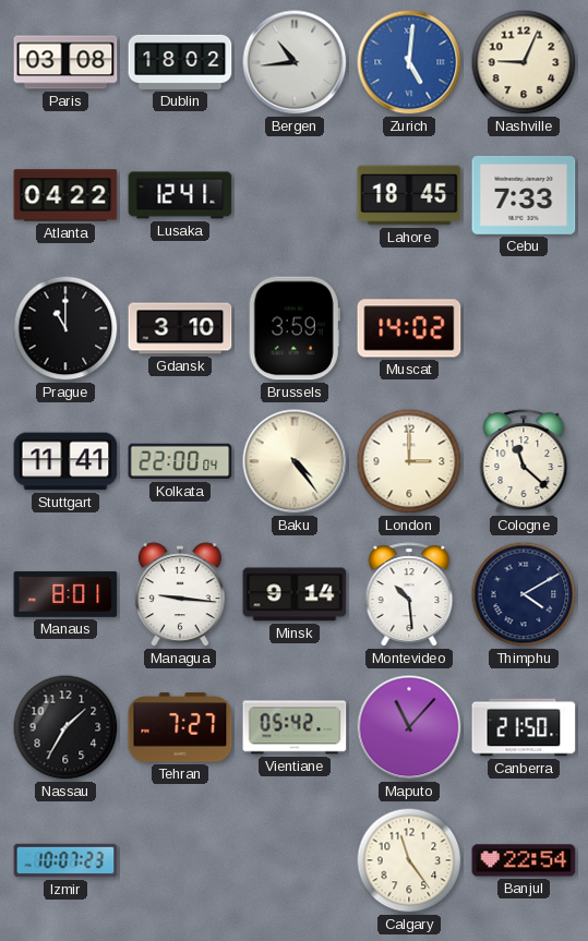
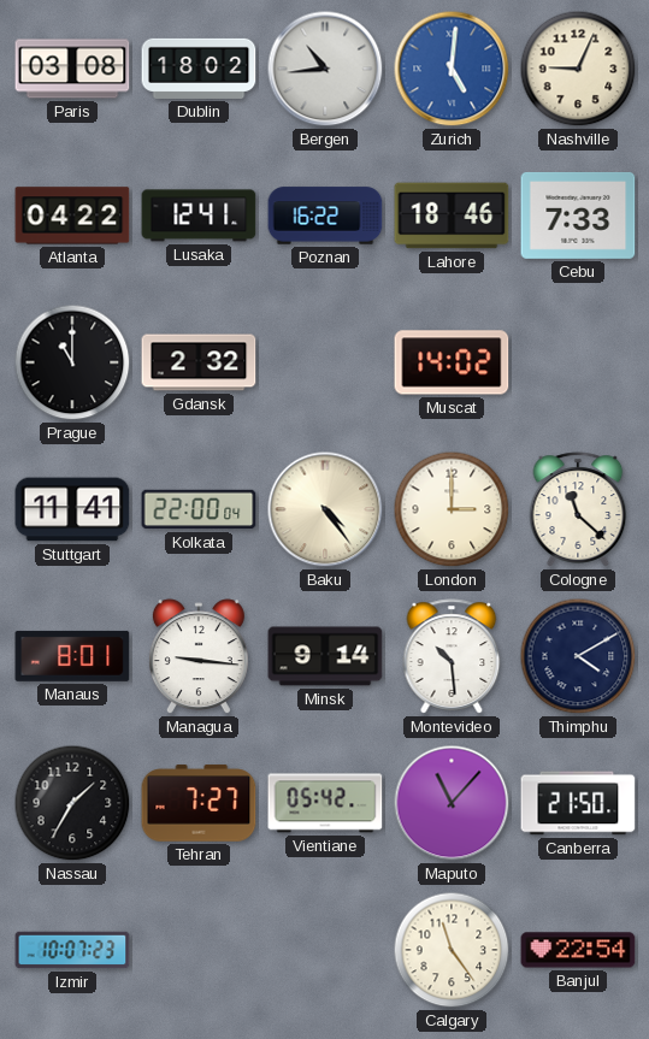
Poznan: none -> 16:22
Lahore: 18:45 -> 18:46
Gdansk: 3:10 -> 2:32
Brussels: 3:59 -> none
